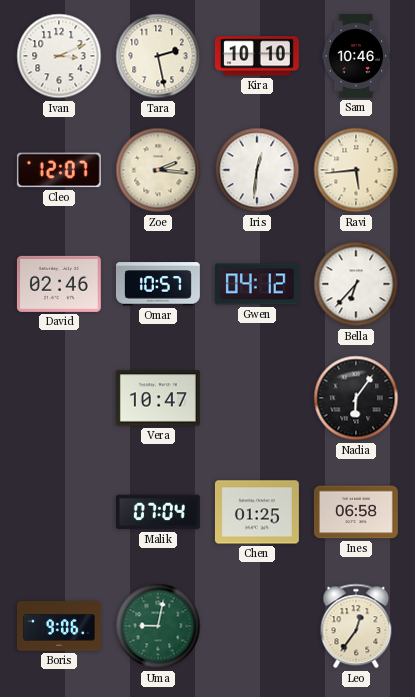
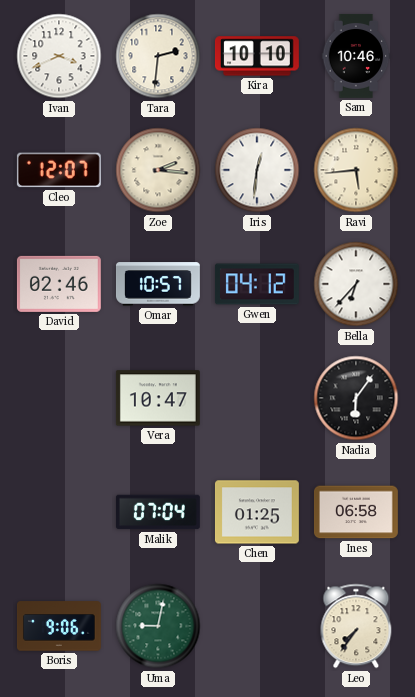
Ivan: 3:11 -> 3:41
Tara: 2:28 -> 2:31
Leo: 12:36 -> 7:36
